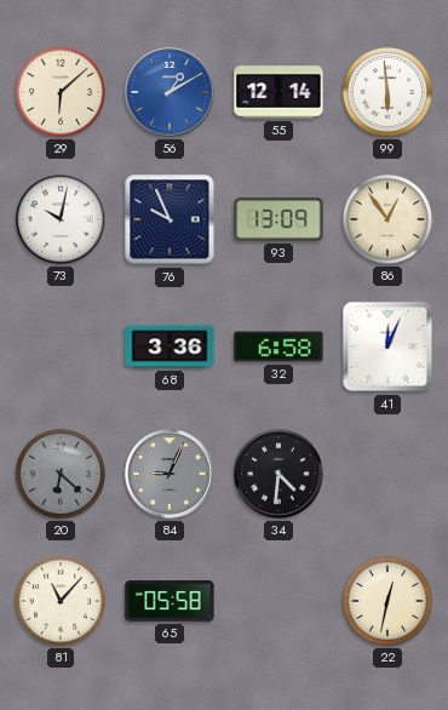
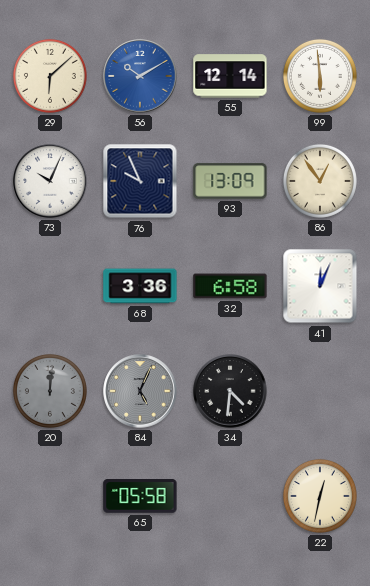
56: 1:10 -> 10:10
73: 10:02 -> 10:04
20: 6:22 -> 12:01
84: 9:04 -> 5:04
81: 11:07 -> none
